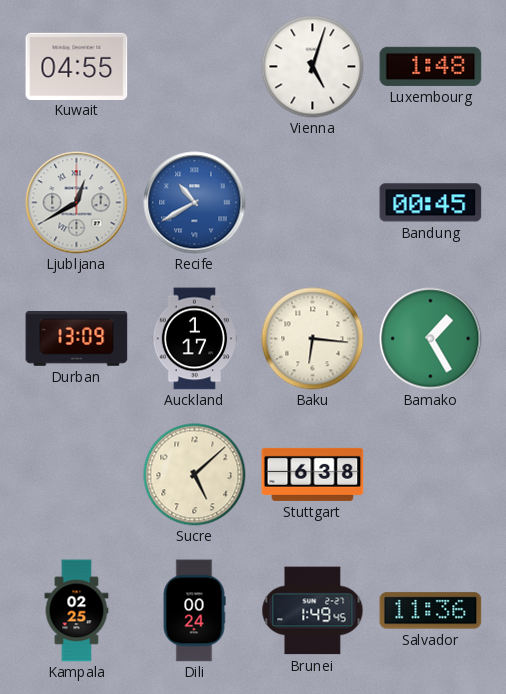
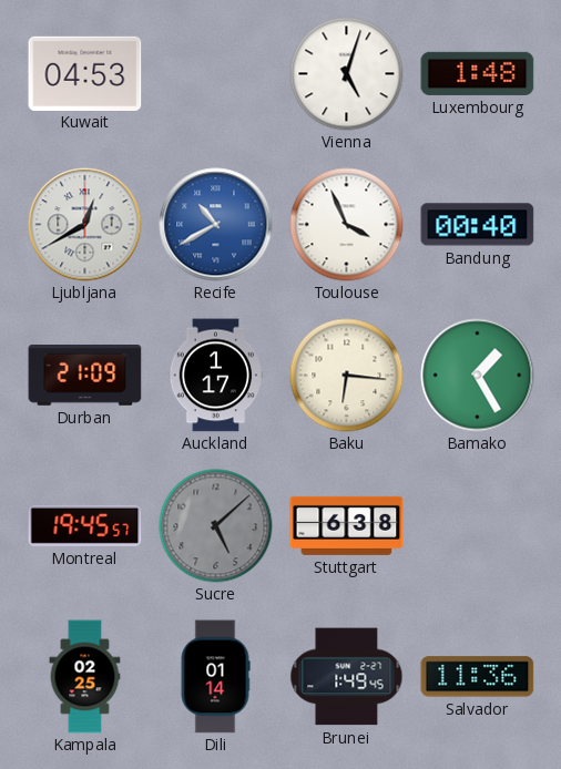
Kuwait: 04:55 -> 04:53
Toulouse: none -> 3:56
Bandung: 00:45 -> 00:40
Durban: 13:09 -> 21:09
Montreal: none -> 19:45
Sucre dial: cream -> grey
Dili: 00:24 -> 01:14
